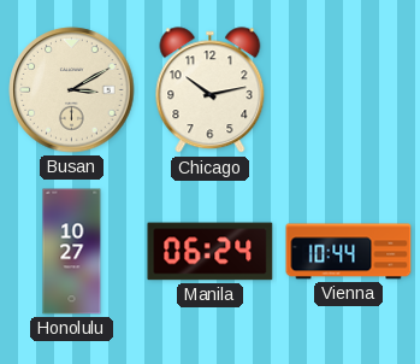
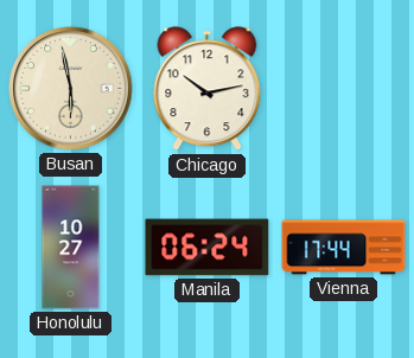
Busan: 3:10 -> 5:58
Vienna: 10:44 -> 17:44
